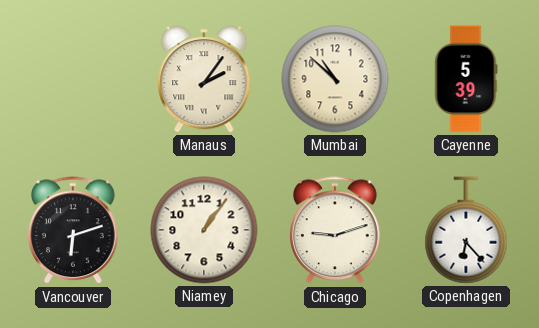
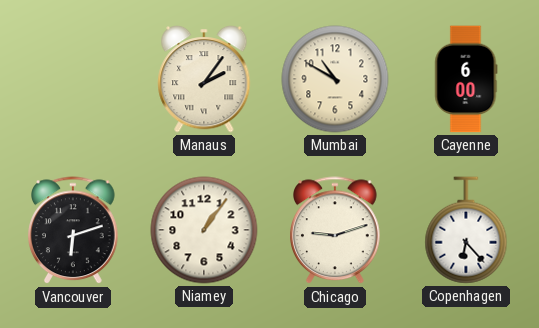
Mumbai: 10:52 -> 10:50
Cayenne: 5:39 -> 6:00
